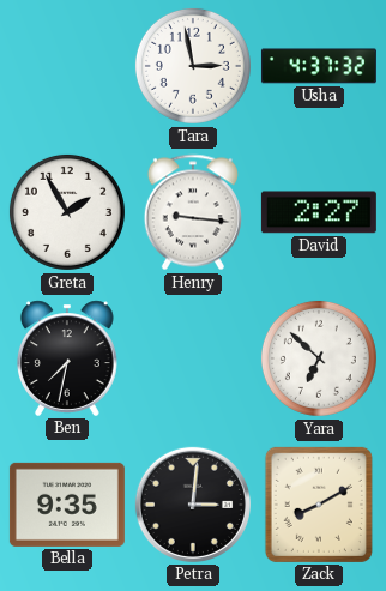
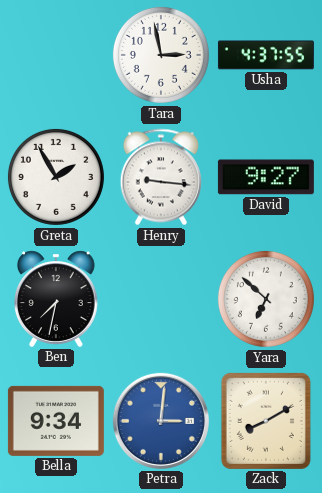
Usha: 4:37:32 -> 4:37:55
David: 2:27 -> 9:27
Bella: 9:35 -> 9:34
Petra dial: black -> blue
